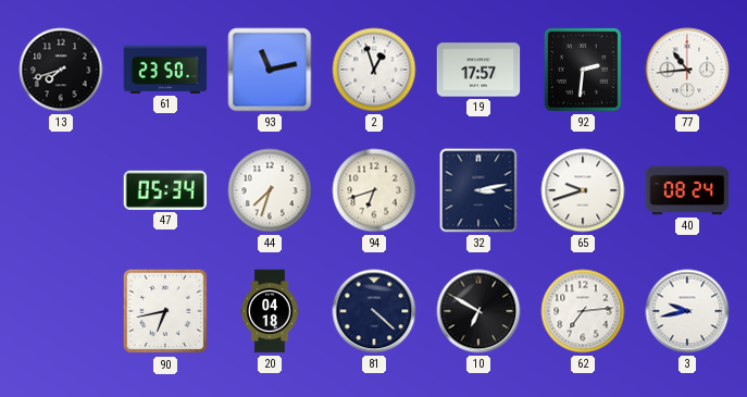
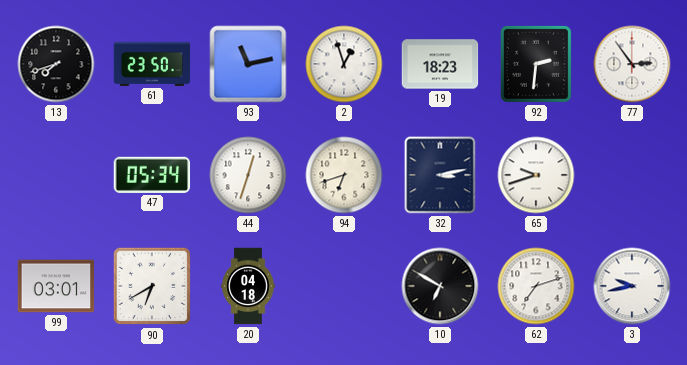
19: 17:57 -> 18:23
77: 10:44 -> 2:54
44: 7:33 -> 12:33
40: 08:24 -> none
99: none -> 03:01
90: 6:43 -> 6:40
81: 4:22 -> none
62: 7:14 -> 7:12
